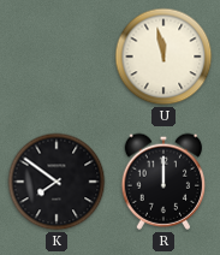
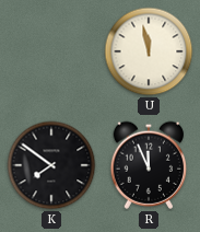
R: 12:00 -> 11:56
